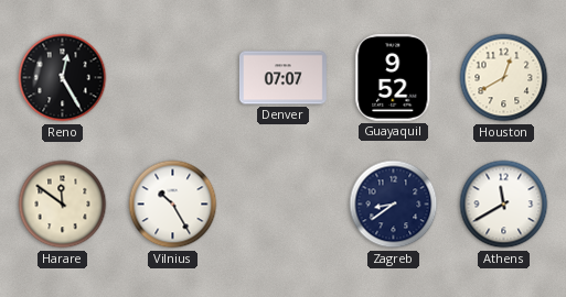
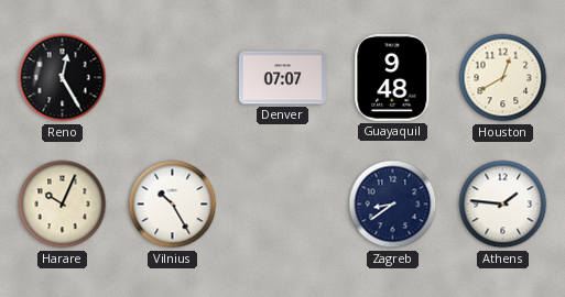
Guayaquil: 9:52 -> 9:48
Harare: 11:51 -> 10:04
Athens: 11:40 -> 1:46
